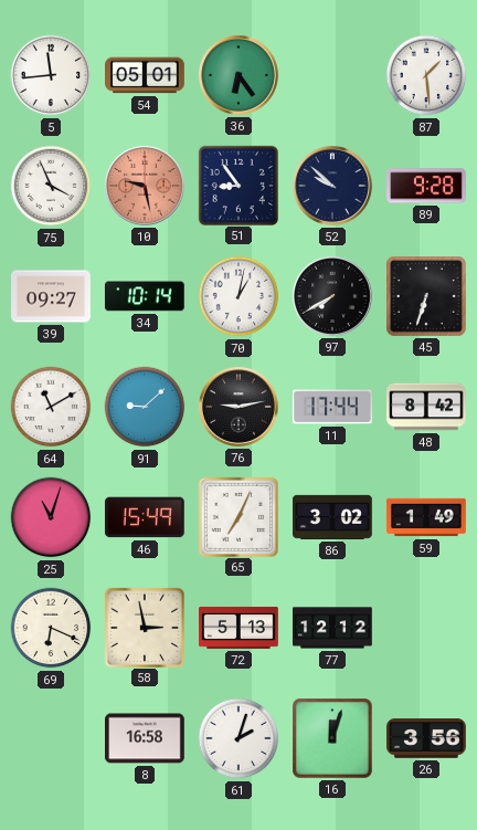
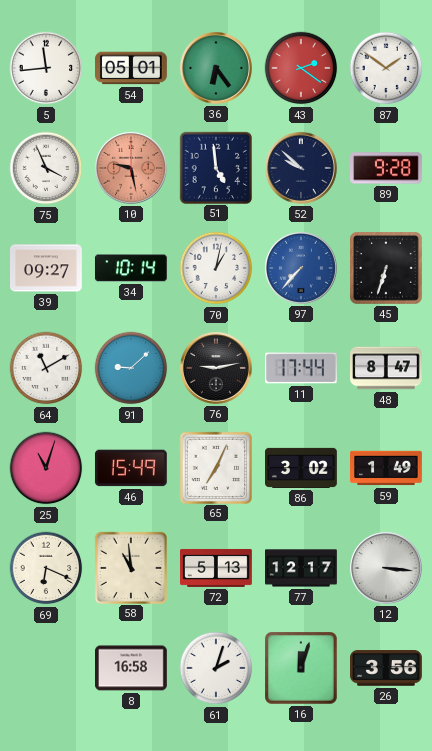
43: none -> 2:21
87: 1:29 -> 1:51
51: 8:54 -> 4:59
97: 7:40 -> 7:37
97 dial: black -> blue
48: 8:42 -> 8:47
58: 2:58 -> 10:59
77: 12:12 -> 12:17
12: none -> 3:16
